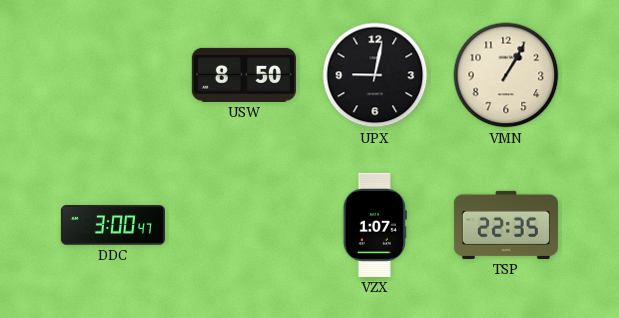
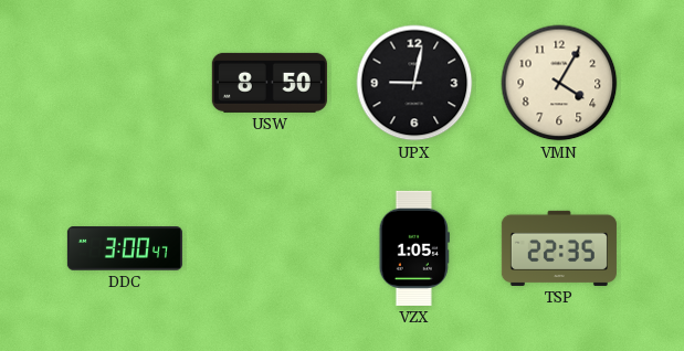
VMN: 1:05 -> 4:05
VZX: 1:07 -> 1:05
